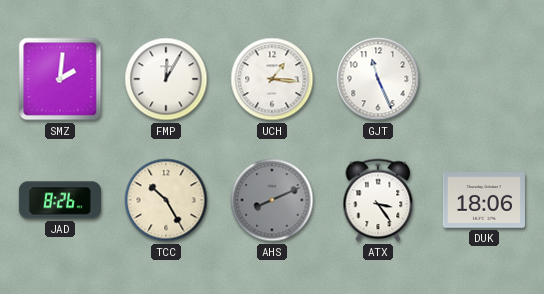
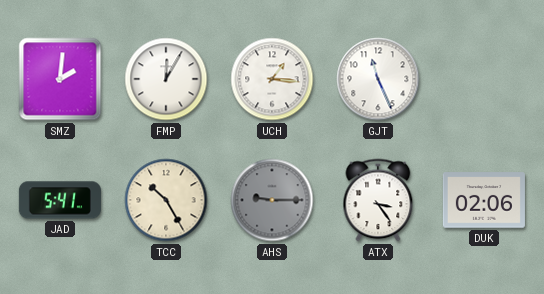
JAD: 8:26 -> 5:41
AHS: 8:11 -> 9:15
DUK: 18:06 -> 02:06
